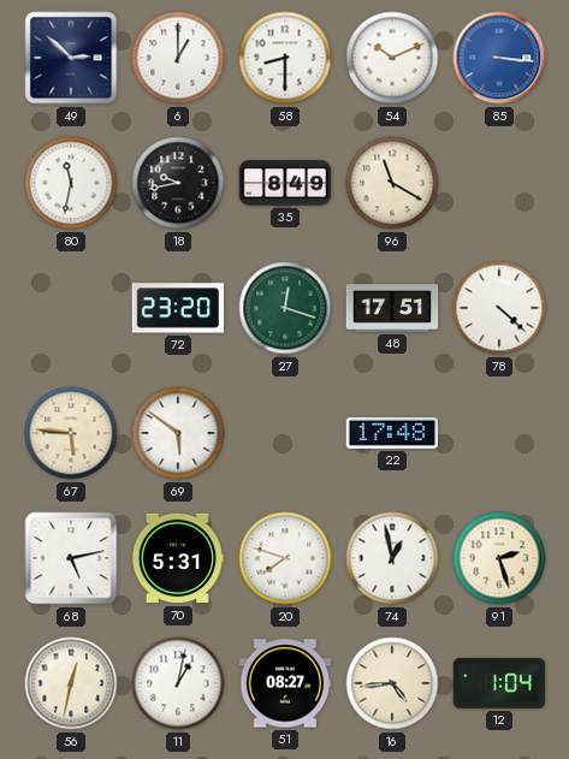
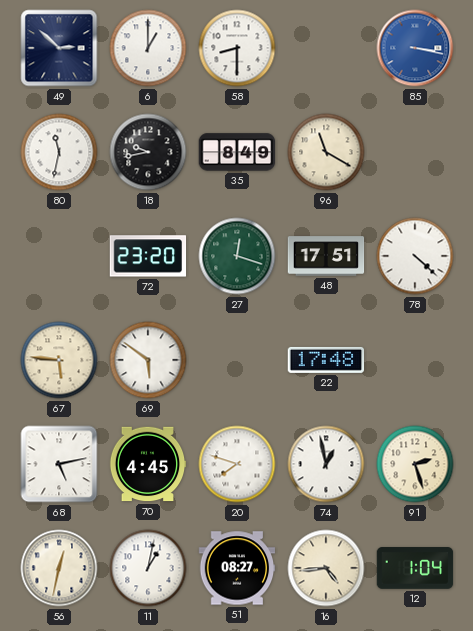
54: 10:11 -> none
85: 3:16 -> 3:17
70: 5:31 -> 4:45
